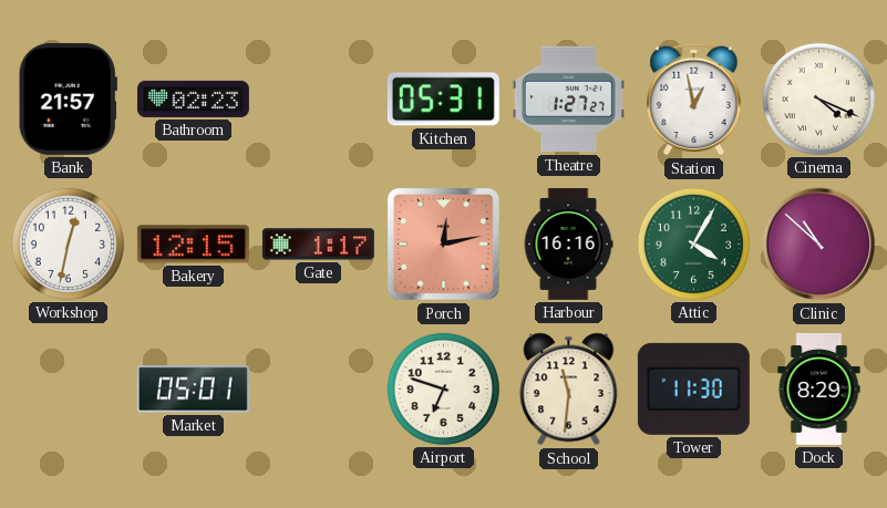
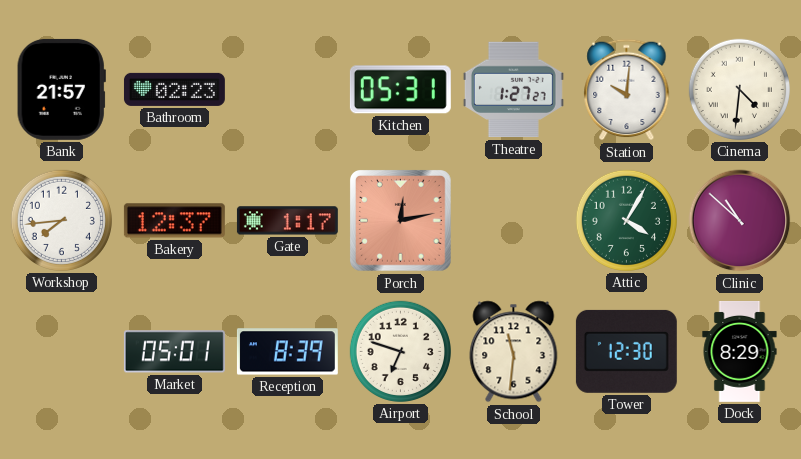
Station: 12:58 -> 10:01
Cinema: 4:19 -> 4:31
Workshop: 12:32 -> 7:44
Bakery: 12:15 -> 12:37
Harbour: 16:16 -> none
Reception: none -> 8:39
Tower: 11:30 -> 12:30
